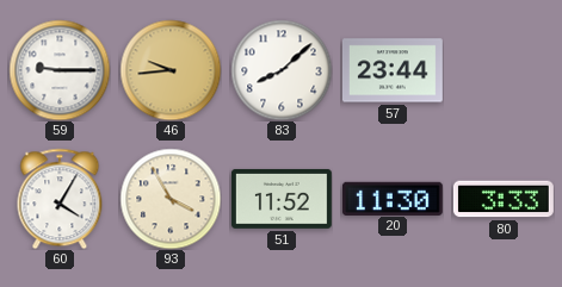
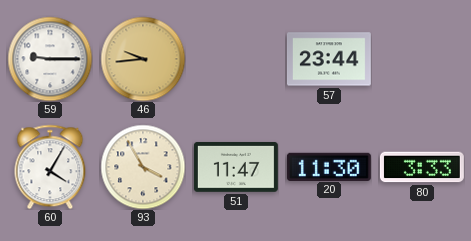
83: 8:08 -> none
51: 11:52 -> 11:47
